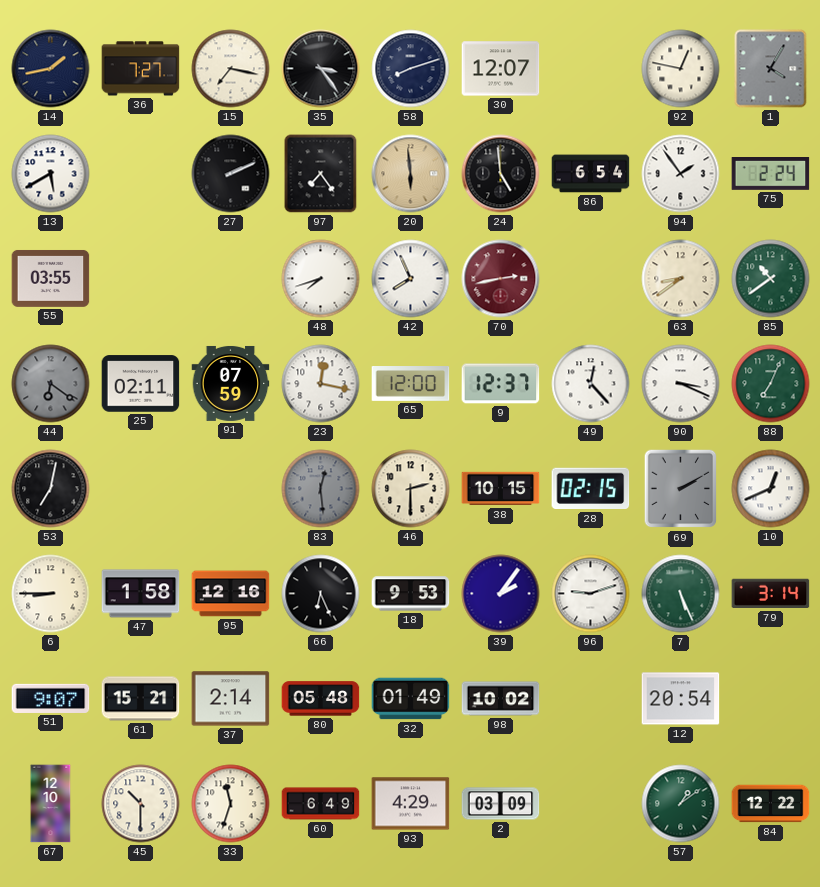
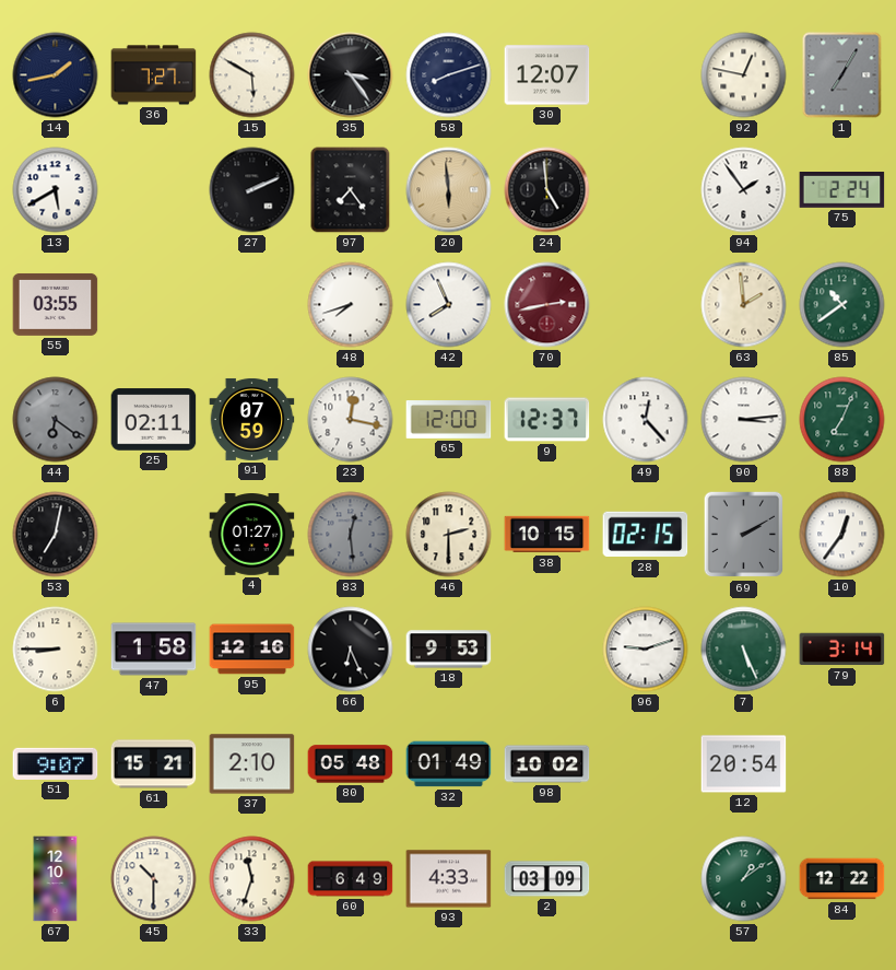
15: 7:17 -> 5:50
1: 4:05 -> 7:05
86: 6:54 -> none
63: 8:39 -> 1:59
90: 3:19 -> 3:14
4: none -> 01:27
10: 12:41 -> 12:36
39: 2:06 -> none
37: 2:14 -> 2:10
93: 4:29 -> 4:33
